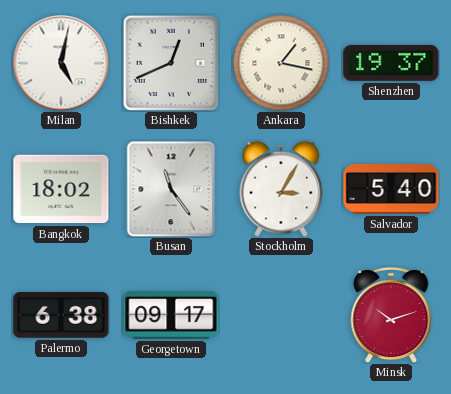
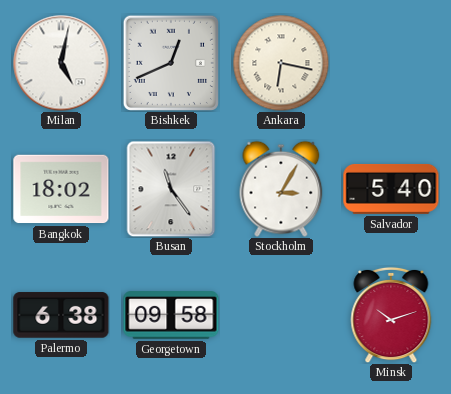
Ankara: 1:17 -> 6:17
Shenzhen: 19:37 -> none
Georgetown: 09:17 -> 09:58
